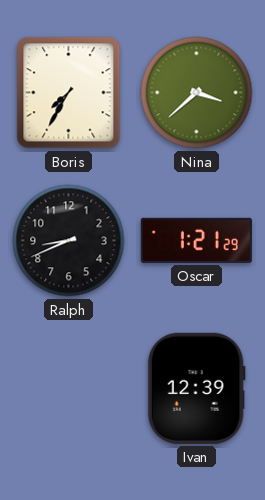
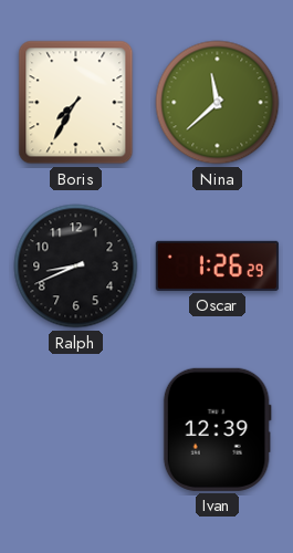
Nina: 3:38 -> 11:38
Oscar: 1:21 -> 1:26
